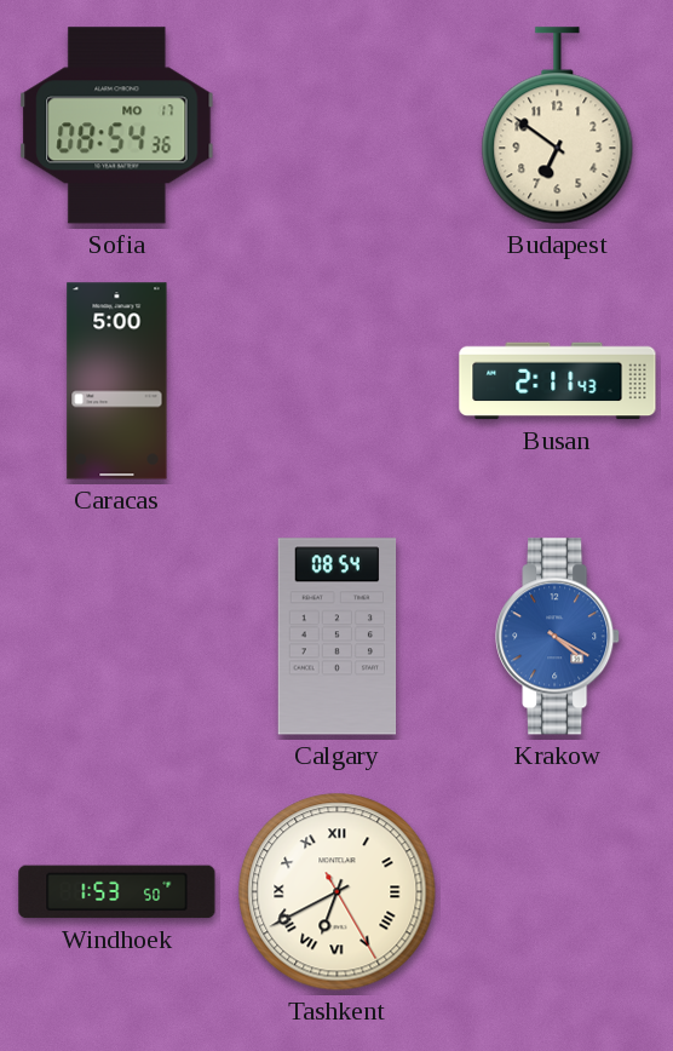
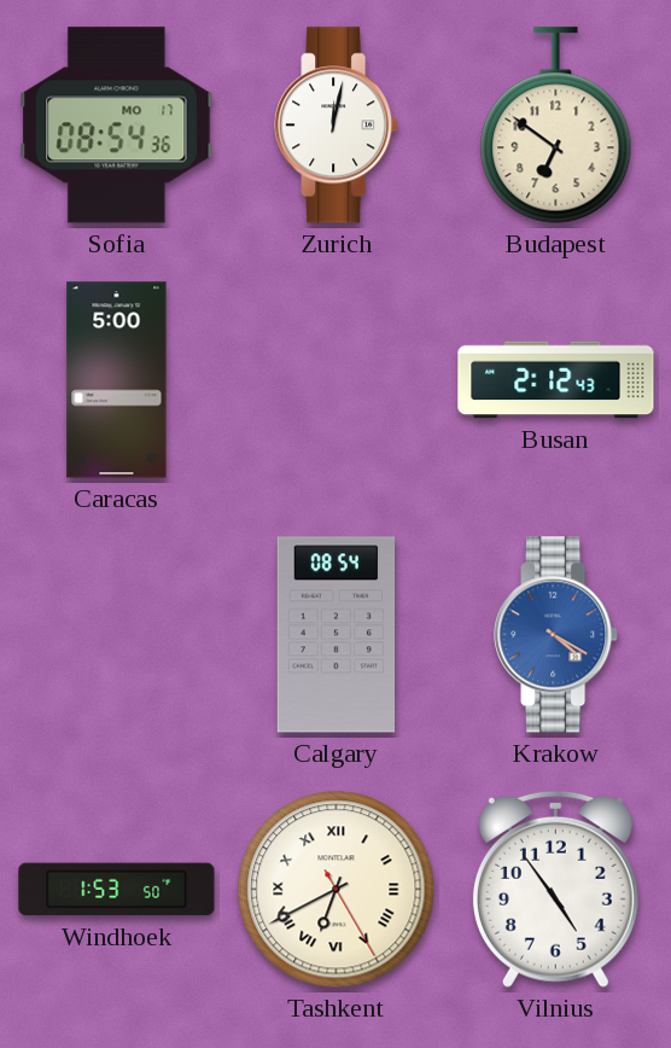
Zurich: none -> 12:02
Busan: 2:11 -> 2:12
Vilnius: none -> 4:54
